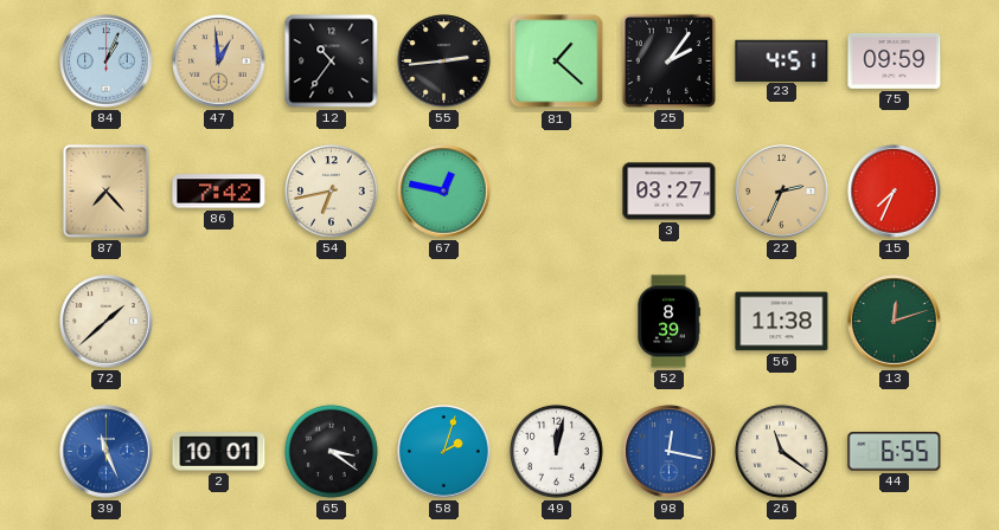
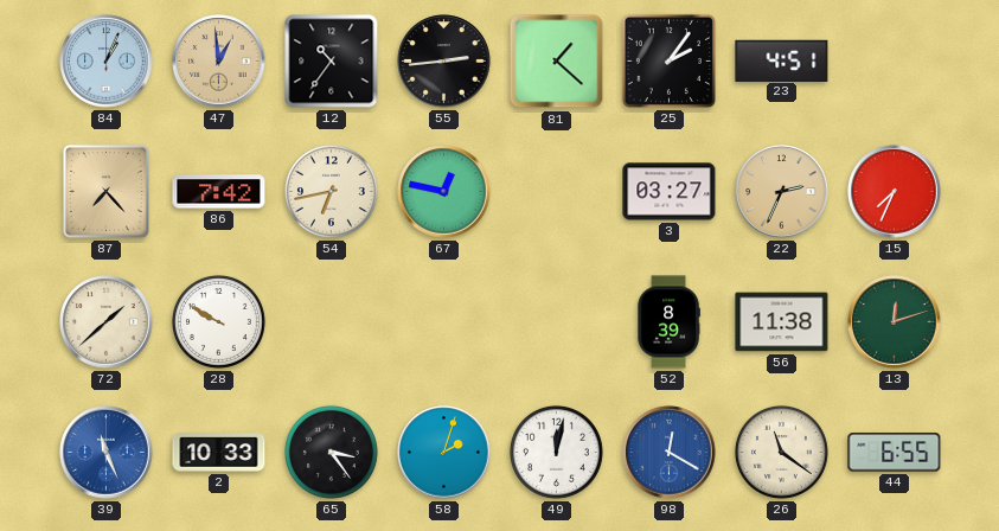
75: 09:59 -> none
28: none -> 9:50
2: 10:01 -> 10:33
65: 3:21 -> 3:24
98: 12:17 -> 12:20
